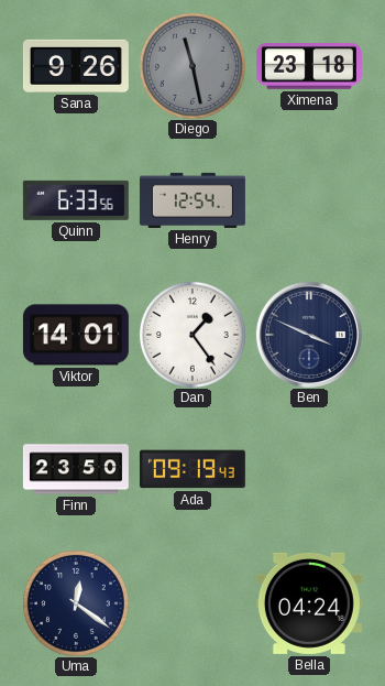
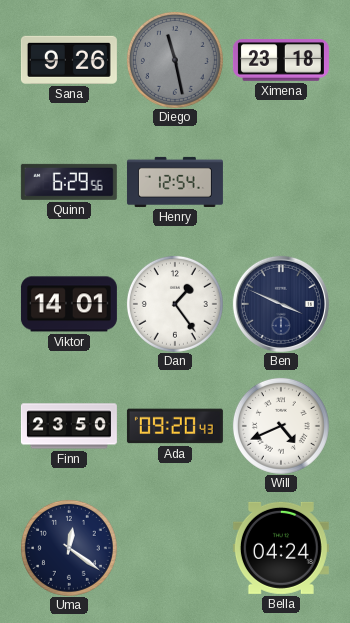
Quinn: 6:33 -> 6:29
Ada: 09:19 -> 09:20
Will: none -> 4:41
